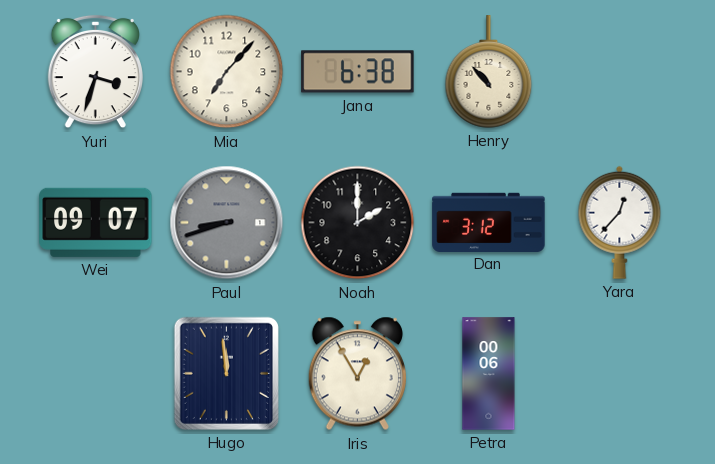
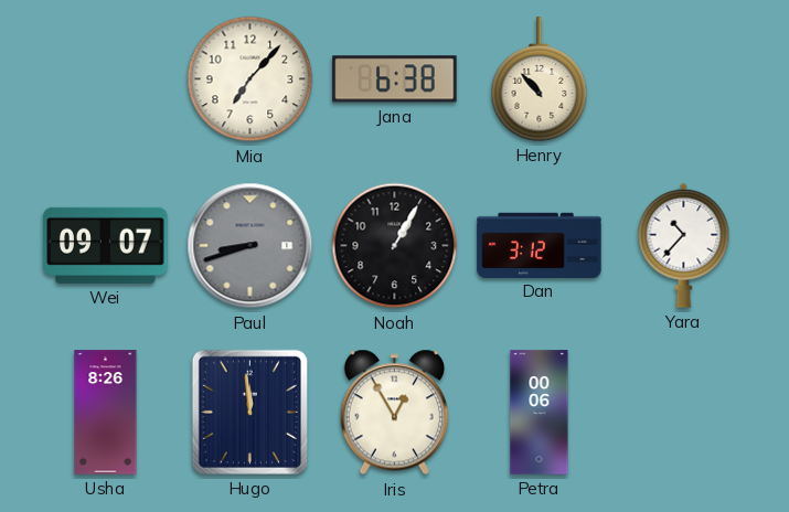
Yuri: 3:33 -> none
Noah: 2:00 -> 1:05
Yara: 12:37 -> 10:37
Usha: none -> 8:26
